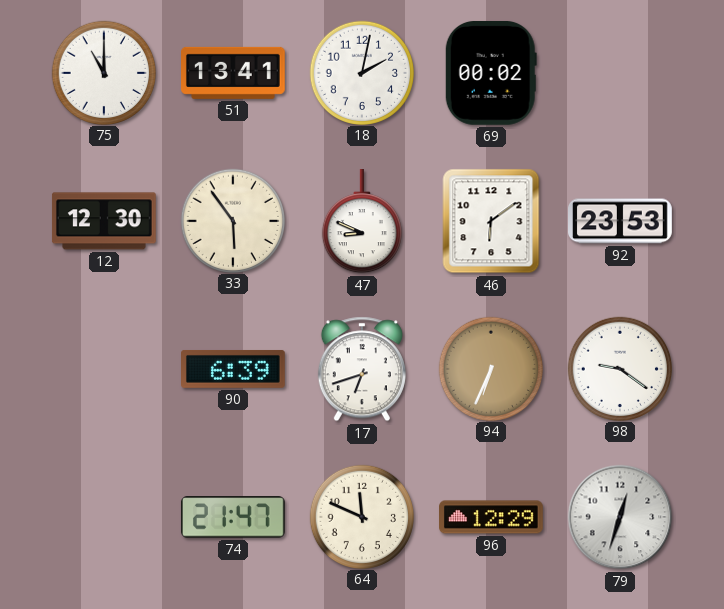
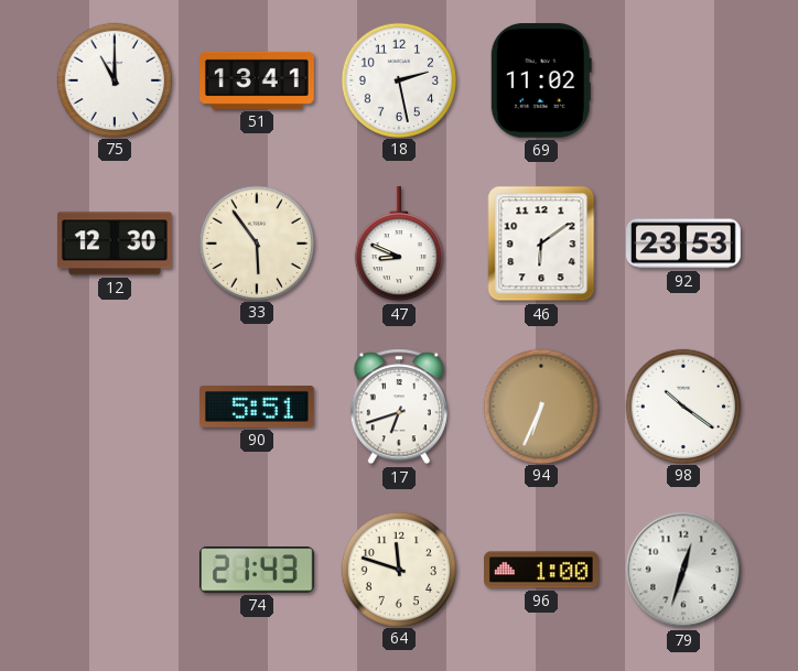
18: 2:02 -> 2:28
69: 00:02 -> 11:02
90: 6:39 -> 5:51
98: 9:21 -> 10:21
74: 21:47 -> 21:43
64: 11:49 -> 11:48
96: 12:29 -> 1:00
